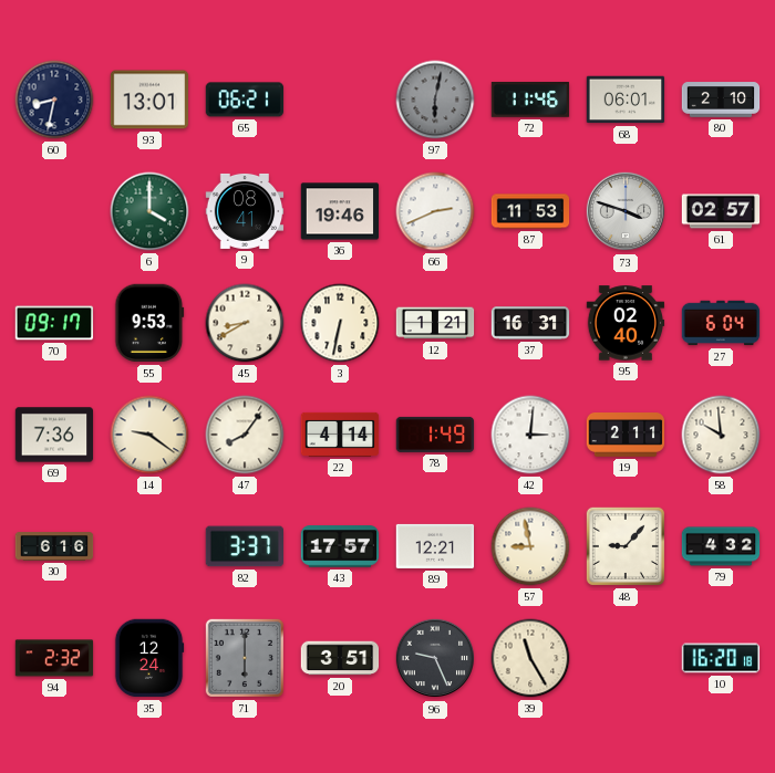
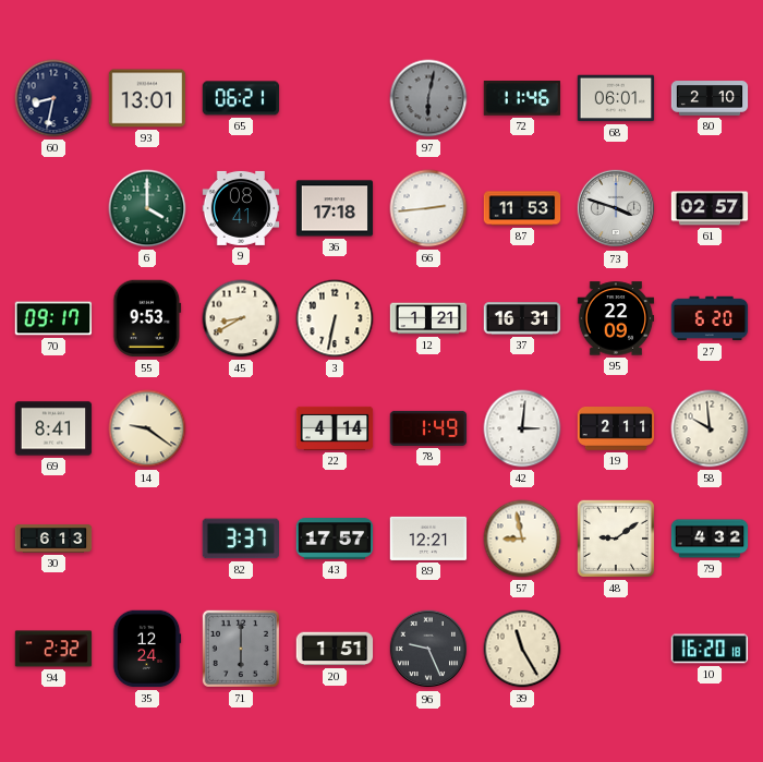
36: 19:46 -> 17:18
66: 2:41 -> 2:44
95: 02:40 -> 22:09
27: 6:04 -> 6:20
69: 7:36 -> 8:41
47: 8:06 -> none
30: 6:16 -> 6:13
48: 9:07 -> 9:09
20: 3:51 -> 1:51
